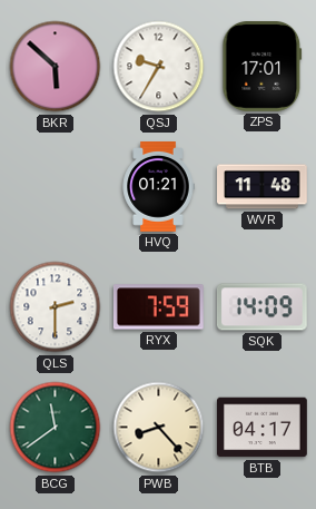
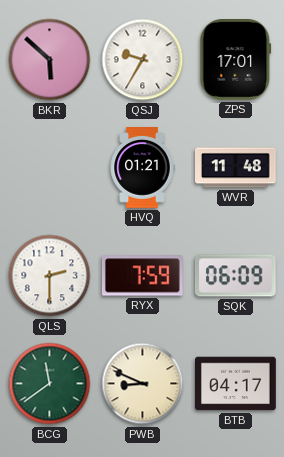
SQK: 14:09 -> 06:09
PWB: 8:23 -> 8:49
